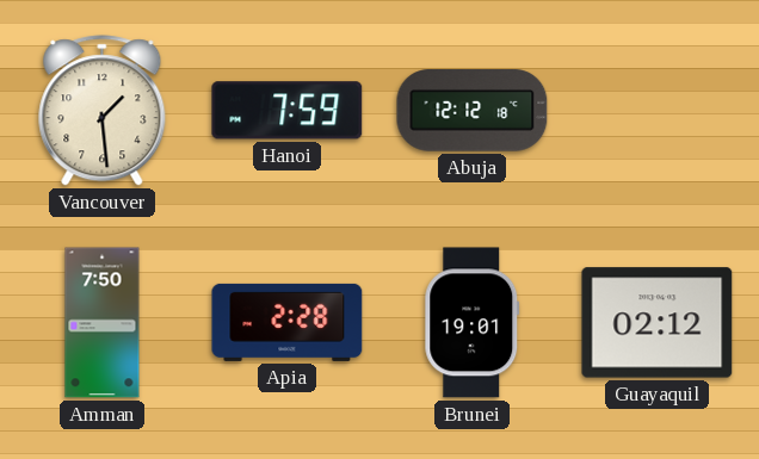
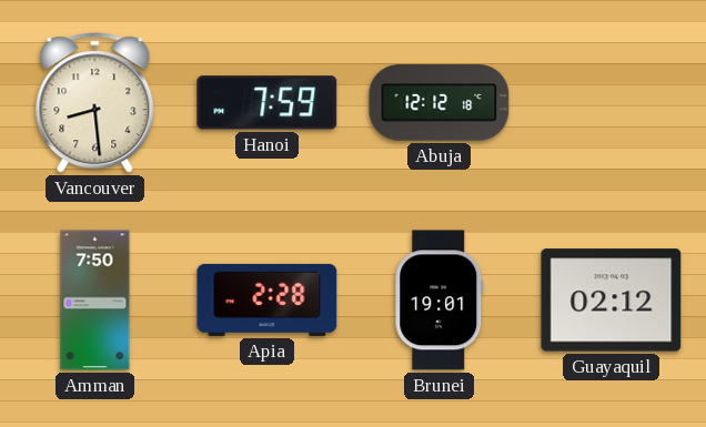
Vancouver: 1:29 -> 8:29
